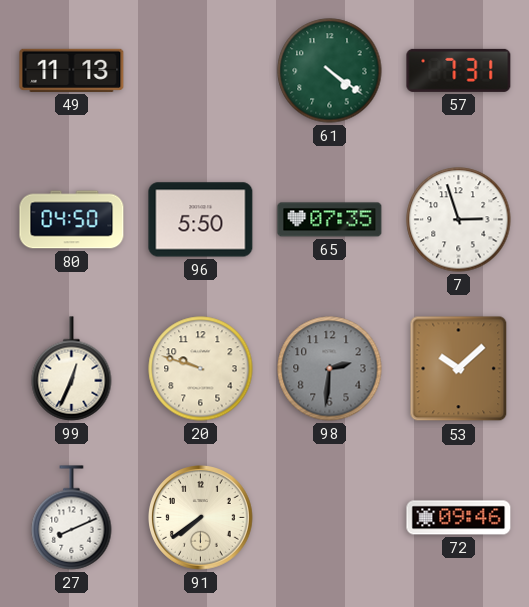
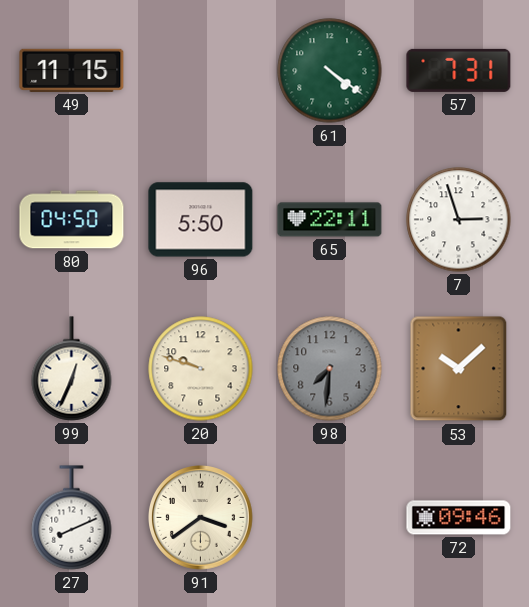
49: 11:13 -> 11:15
65: 07:35 -> 22:11
98: 2:31 -> 7:31
91: 7:39 -> 3:39
